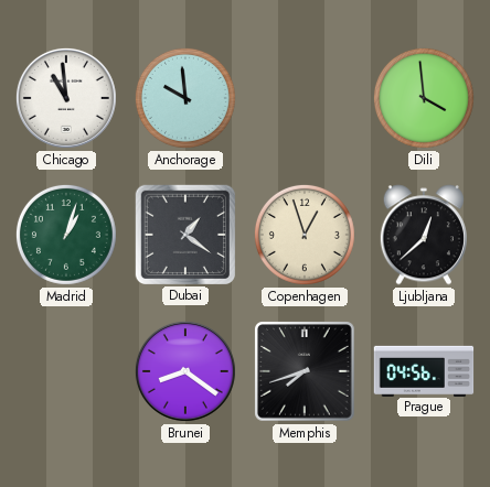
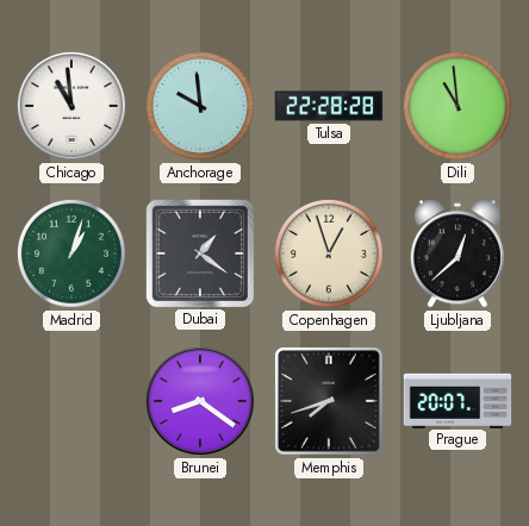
Tulsa: none -> 22:28
Dili: 3:59 -> 10:59
Prague: 04:56 -> 20:07
